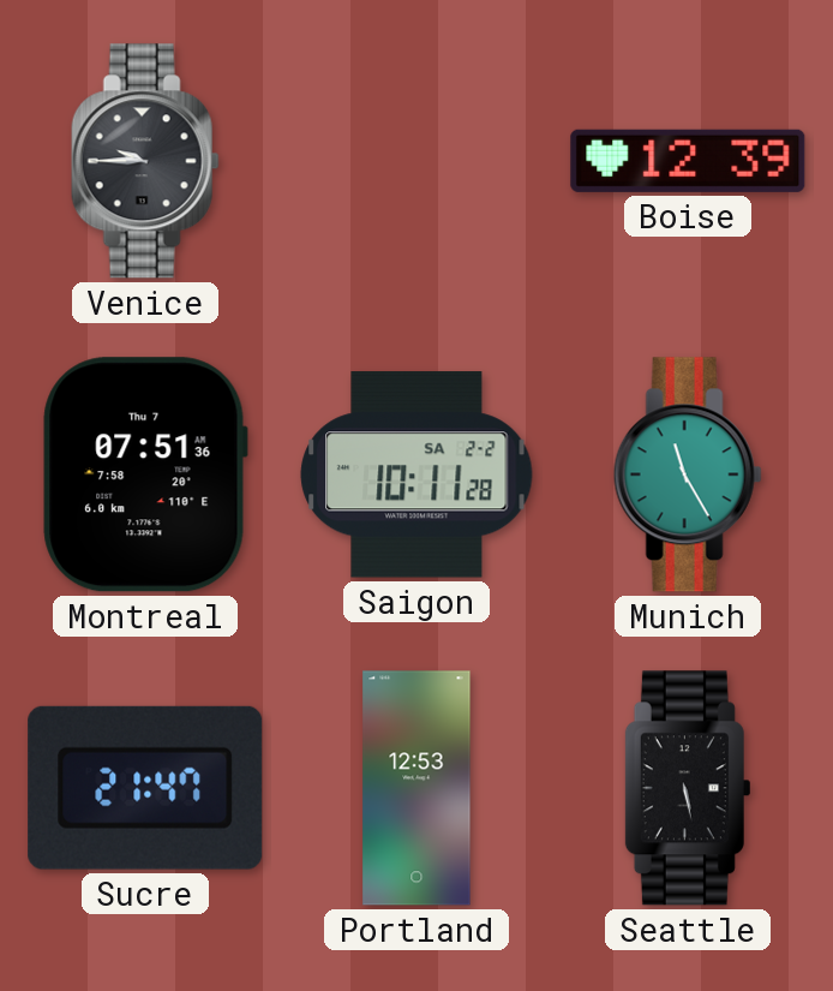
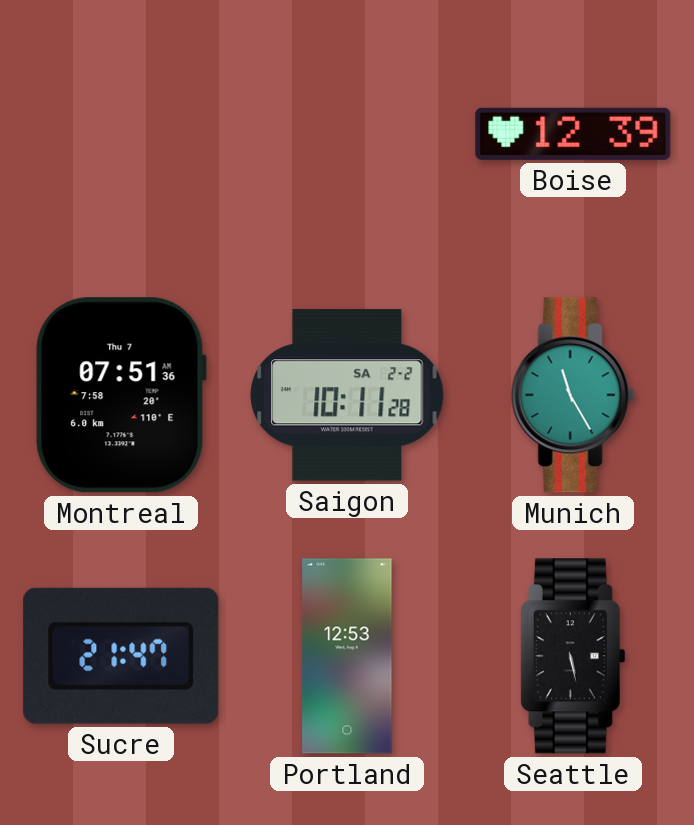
Venice: 9:45 -> none
